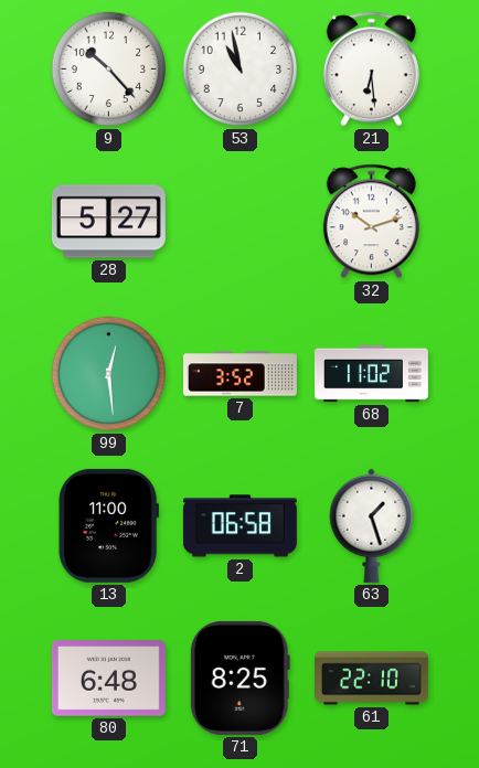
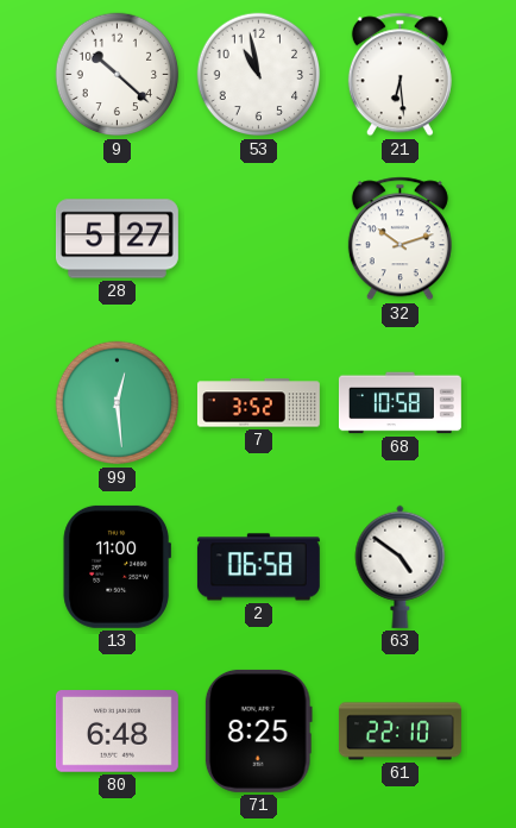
9: 10:23 -> 10:22
68: 11:02 -> 10:58
63: 1:27 -> 4:51
